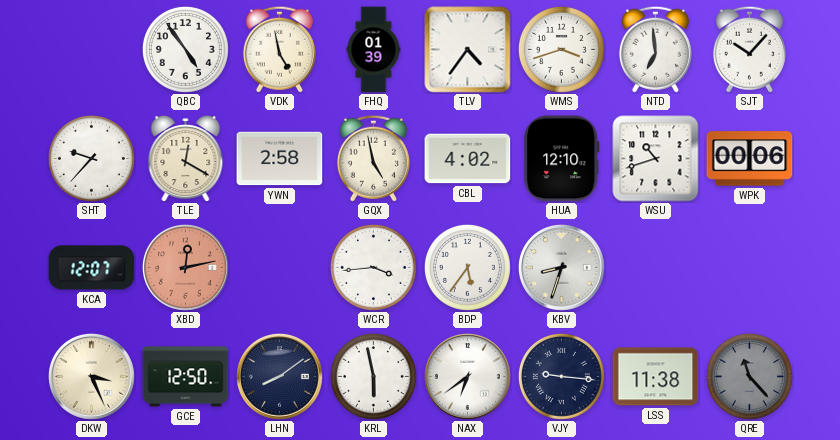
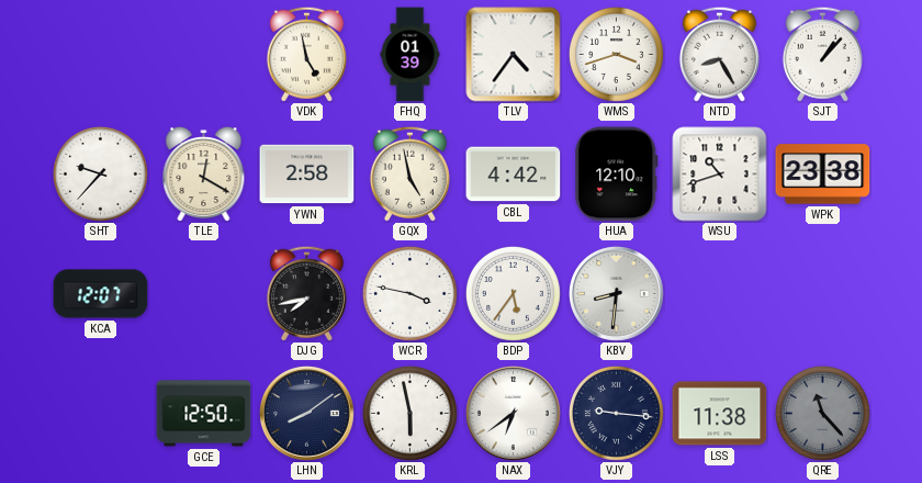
QBC: 4:54 -> none
NTD: 6:59 -> 8:25
SJT: 10:07 -> 1:07
CBL: 4:02 -> 4:42
WPK: 00:06 -> 23:38
XBD: 12:13 -> none
DJG: none -> 7:43
WCR: 3:44 -> 3:47
KBV: 8:33 -> 8:31
DKW: 3:26 -> none
